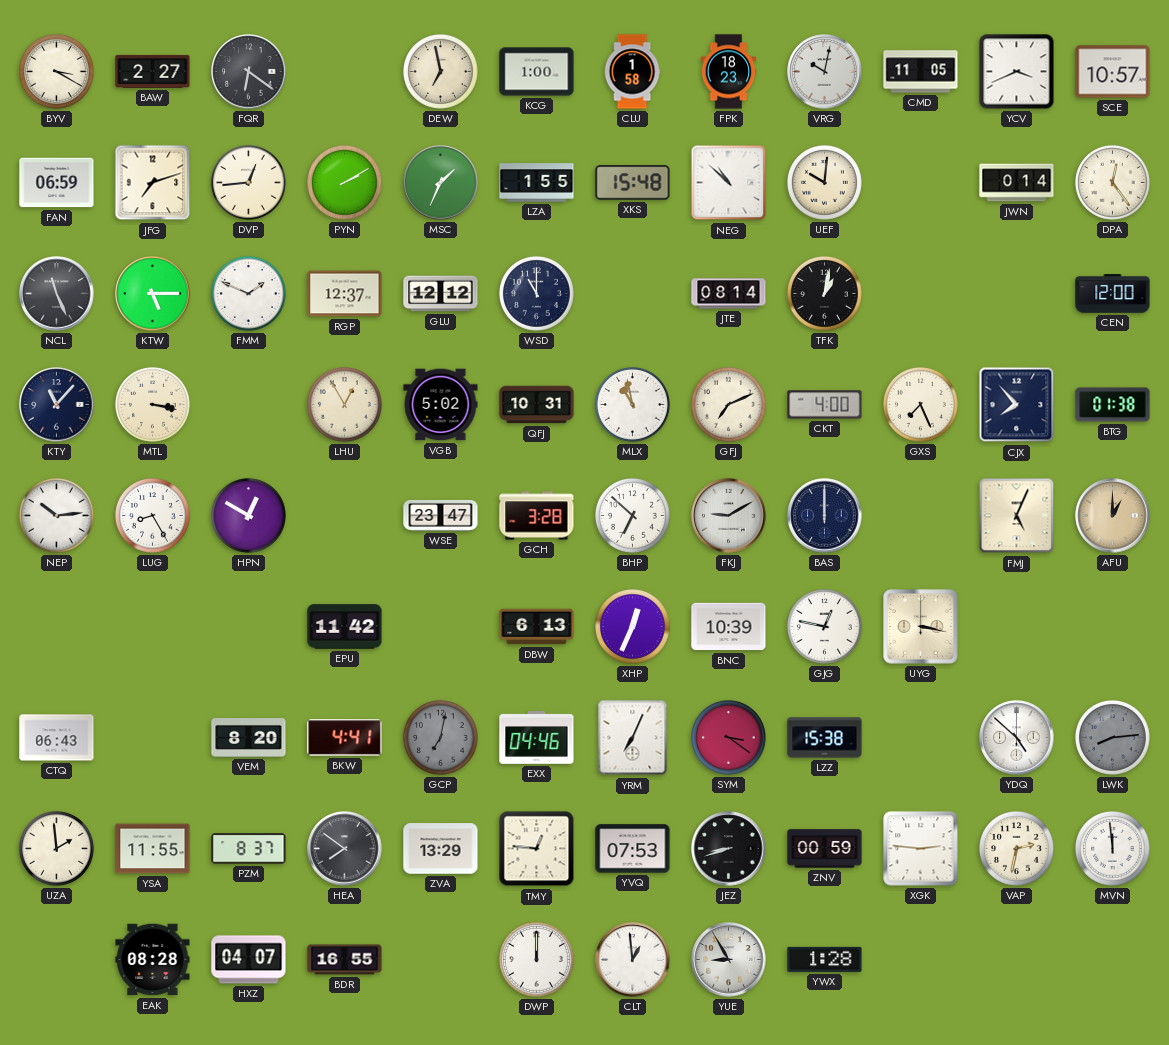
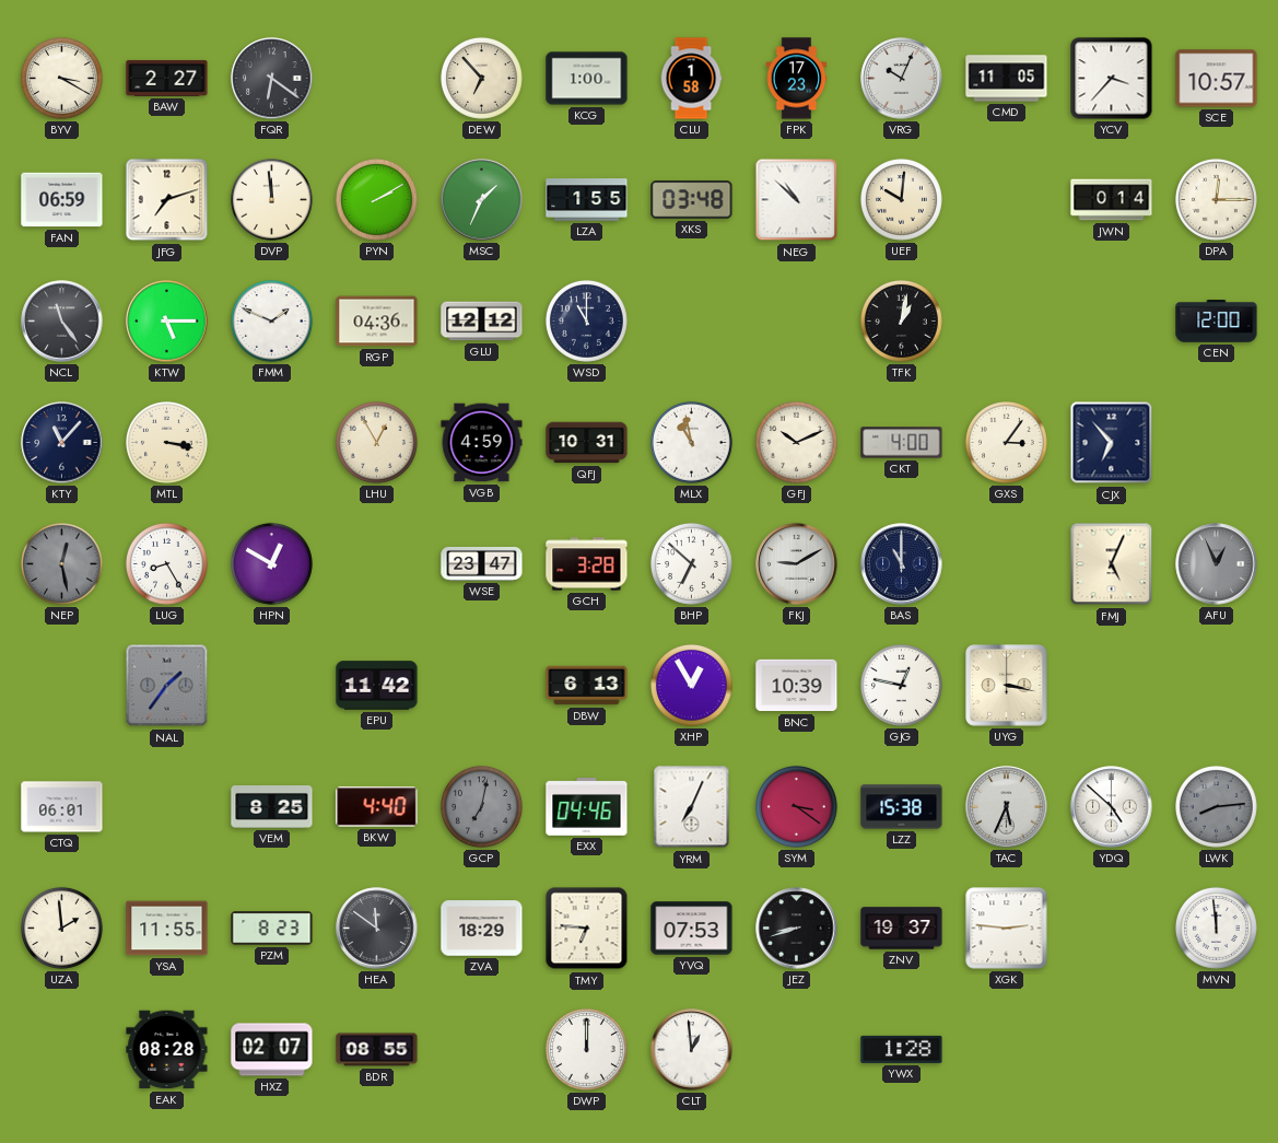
DEW: 6:58 -> 6:53
FPK: 18:23 -> 17:23
VRG: 10:02 -> 10:04
YCV: 3:41 -> 3:37
DVP: 12:44 -> 11:59
XKS: 15:48 -> 03:48
DPA: 12:24 -> 12:15
NCL: 11:26 -> 11:24
RGP: 12:37 -> 04:36
JTE: 08:14 -> none
VGB: 5:02 -> 4:59
GFJ: 7:11 -> 10:11
GXS: 7:26 -> 3:06
CJX: 7:53 -> 6:53
BTG: 01:38 -> none
NEP: 10:14 -> 12:28
NEP dial: white -> grey
BAS: 12:00 -> 11:00
AFU: 1:00 -> 12:56
AFU dial: champagne -> grey
NAL: none -> 1:36
XHP: 12:34 -> 12:55
CTQ: 06:43 -> 06:01
VEM: 8:20 -> 8:25
BKW: 4:41 -> 4:40
TAC: none -> 5:34
PZM: 8:37 -> 8:23
HEA: 7:51 -> 11:51
ZVA: 13:29 -> 18:29
TMY: 12:46 -> 6:46
ZNV: 00:59 -> 19:37
VAP: 2:32 -> none
HXZ: 04:07 -> 02:07
BDR: 16:55 -> 08:55
YUE: 8:55 -> none
